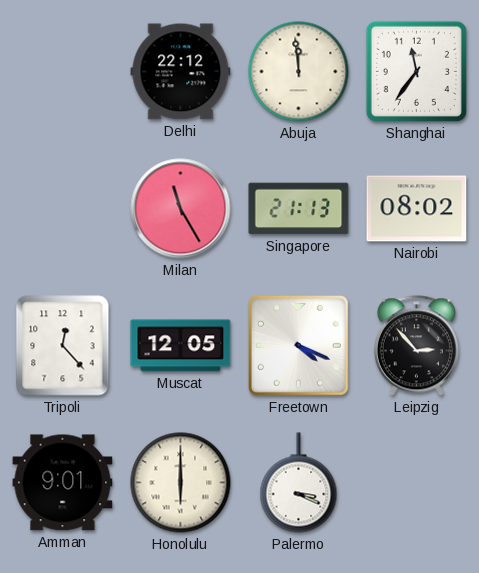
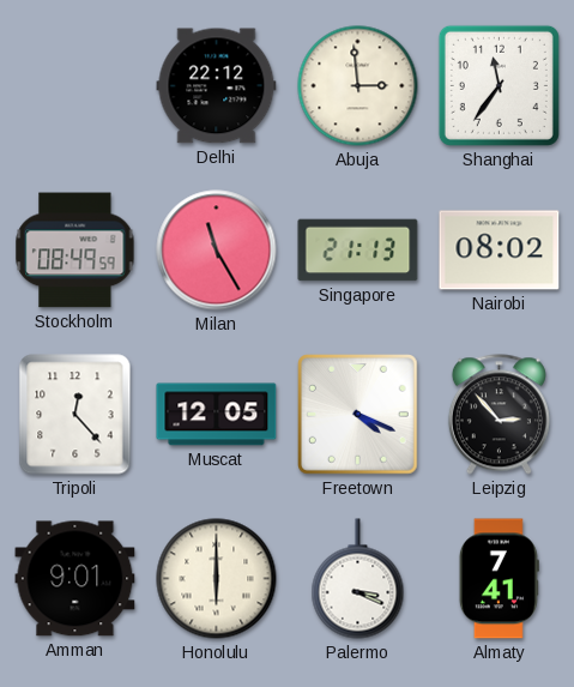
Abuja: 11:59 -> 2:59
Stockholm: none -> 08:49
Almaty: none -> 7:41
